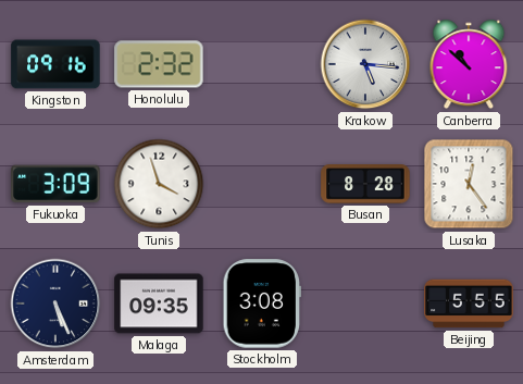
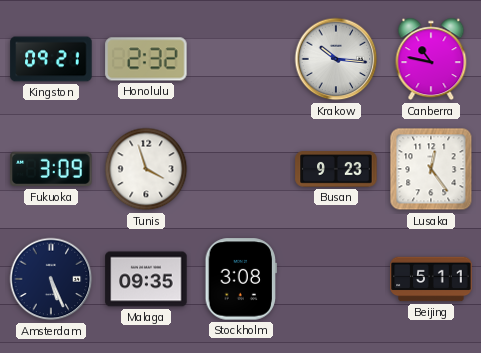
Kingston: 09:16 -> 09:21
Krakow: 5:16 -> 10:16
Canberra: 10:52 -> 10:47
Busan: 8:28 -> 9:23
Beijing: 5:55 -> 5:11
